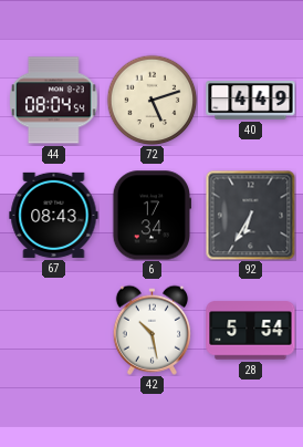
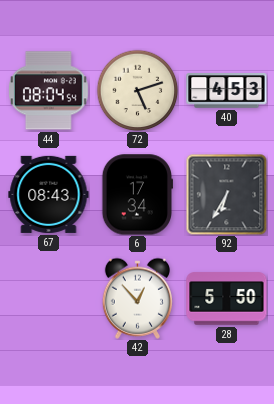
40: 4:49 -> 4:53
42: 10:28 -> 12:53
28: 5:54 -> 5:50
